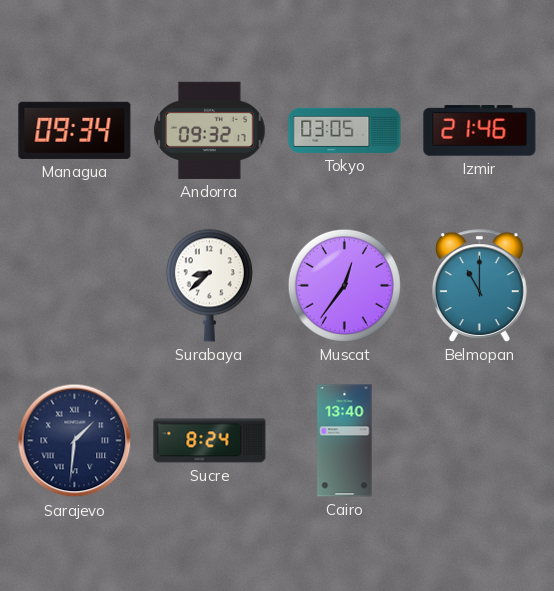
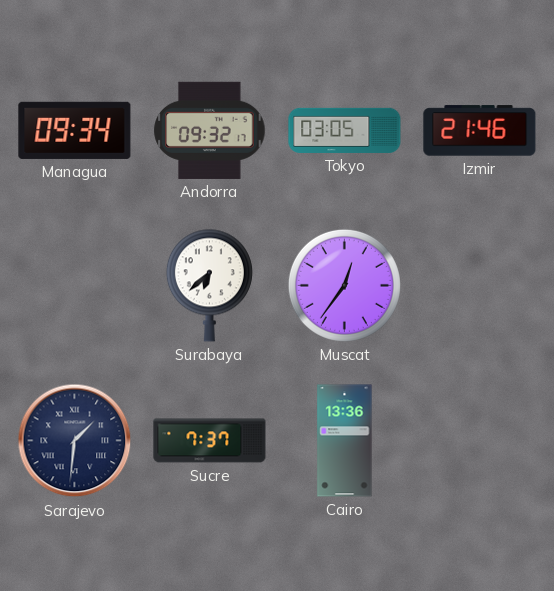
Surabaya: 8:38 -> 6:38
Belmopan: 11:00 -> none
Sucre: 8:24 -> 7:37
Cairo: 13:40 -> 13:36
